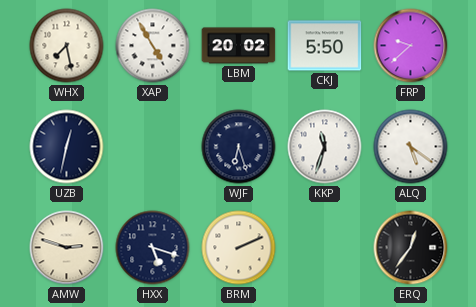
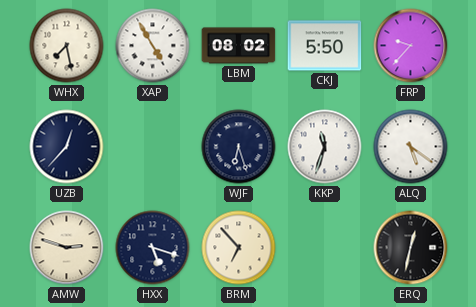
LBM: 20:02 -> 08:02
FRP: 9:38 -> 9:37
UZB: 12:32 -> 12:37
BRM: 2:11 -> 6:53
ERQ: 12:36 -> 12:32
